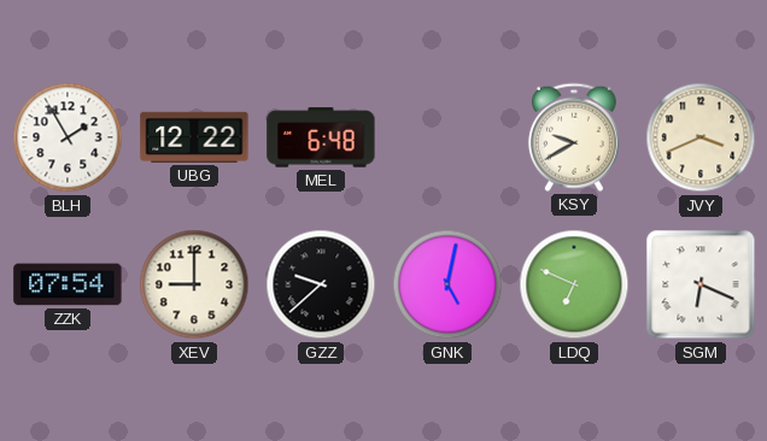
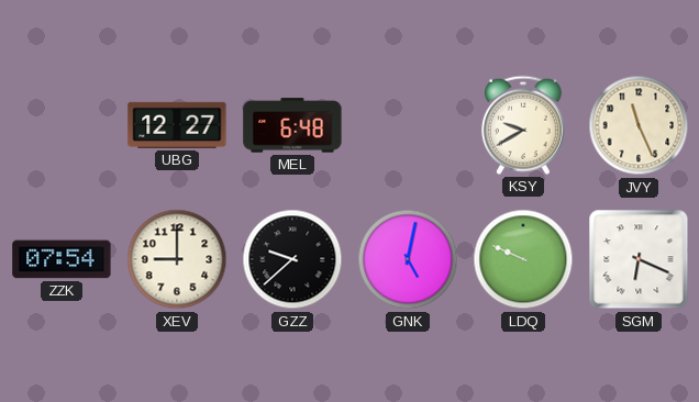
BLH: 1:55 -> none
UBG: 12:22 -> 12:27
JVY: 3:41 -> 11:26
LDQ: 6:49 -> 9:49
